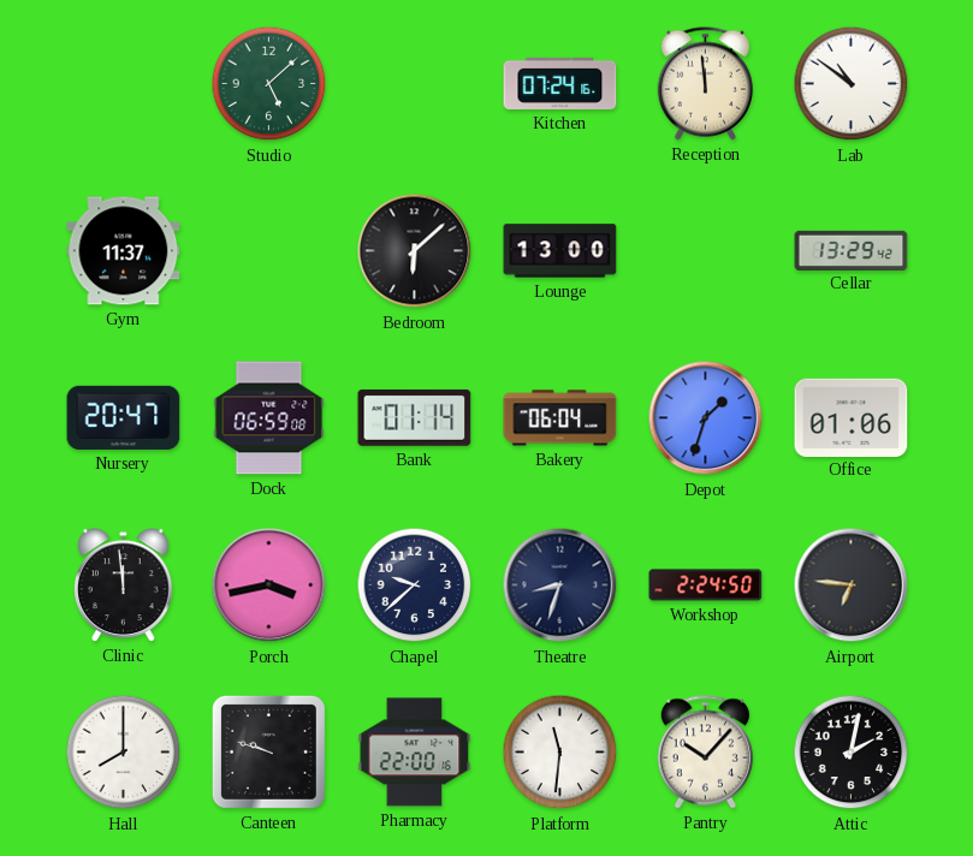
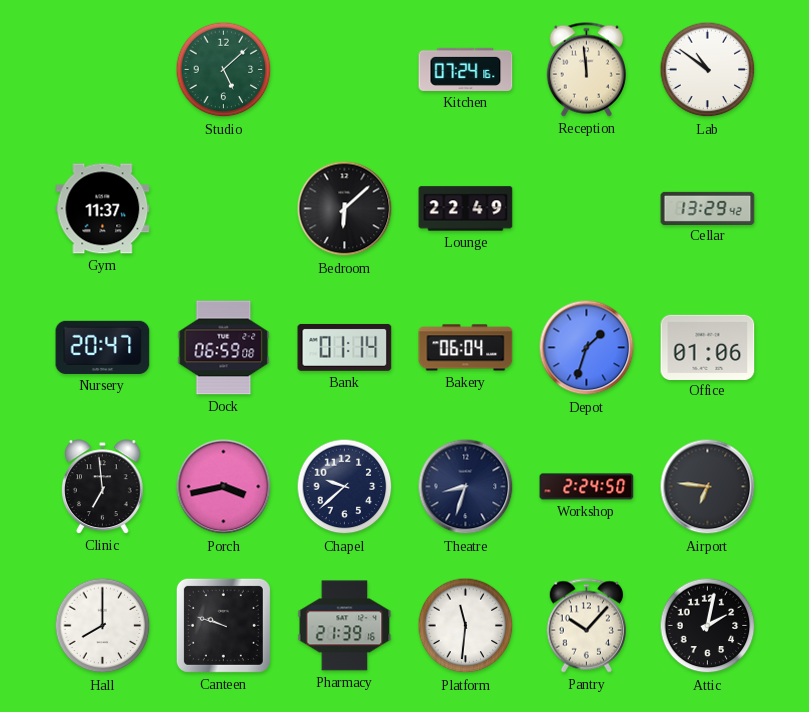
Lounge: 13:00 -> 22:49
Clinic: 11:59 -> 6:59
Pharmacy: 22:00 -> 21:39
